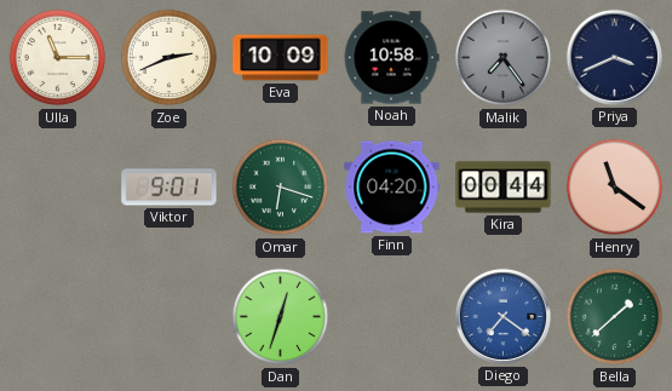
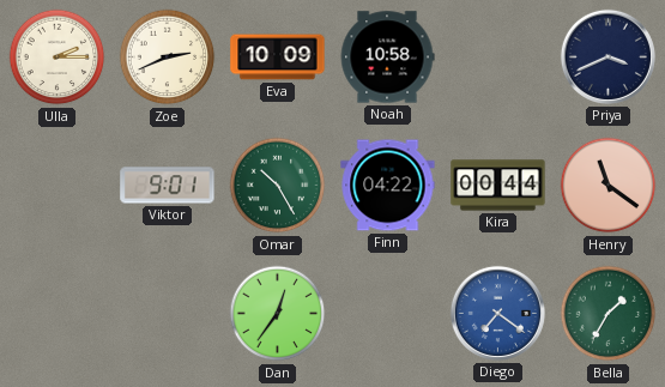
Ulla: 11:15 -> 2:15
Malik: 7:24 -> none
Omar: 6:18 -> 10:25
Finn: 04:20 -> 04:22
Dan: 12:33 -> 12:36
Bella: 1:38 -> 1:35
